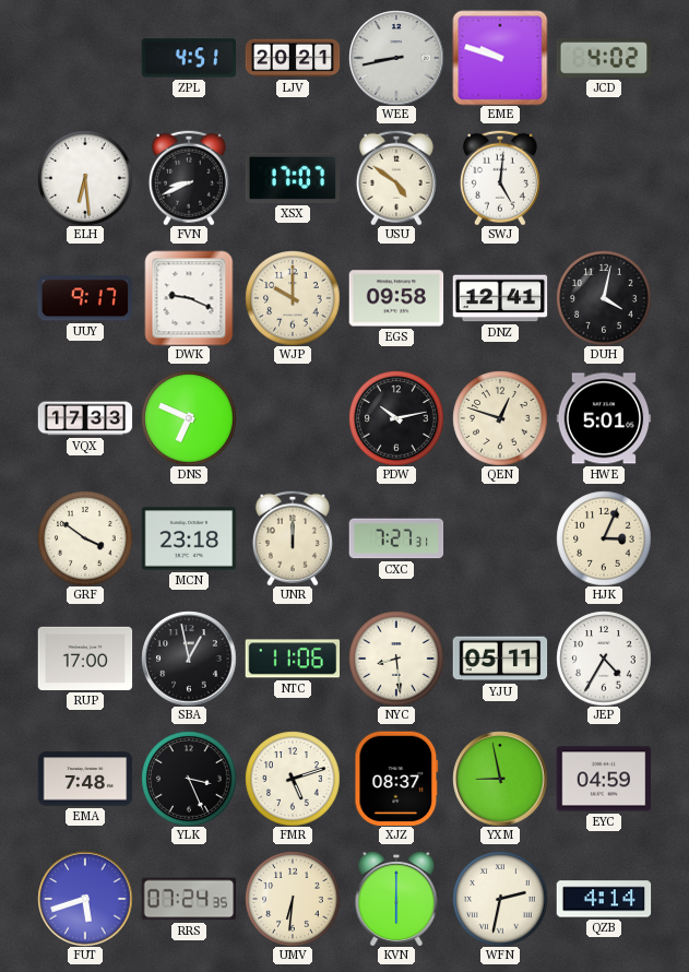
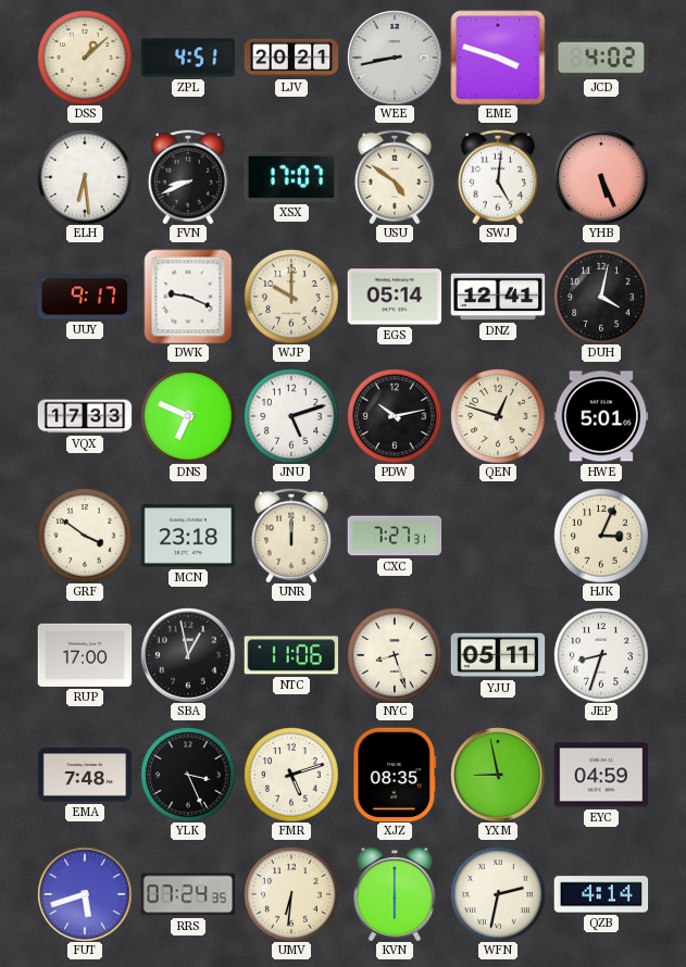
DSS: none -> 1:08
EME: 9:48 -> 3:48
YHB: none -> 5:26
EGS: 09:58 -> 05:14
JNU: none -> 5:12
NYC: 8:29 -> 8:27
JEP: 4:35 -> 8:33
XJZ: 08:37 -> 08:35
